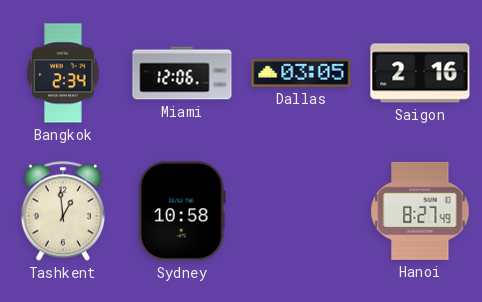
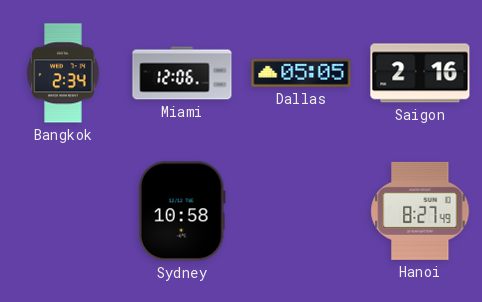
Dallas: 03:05 -> 05:05
Tashkent: 12:59 -> none
